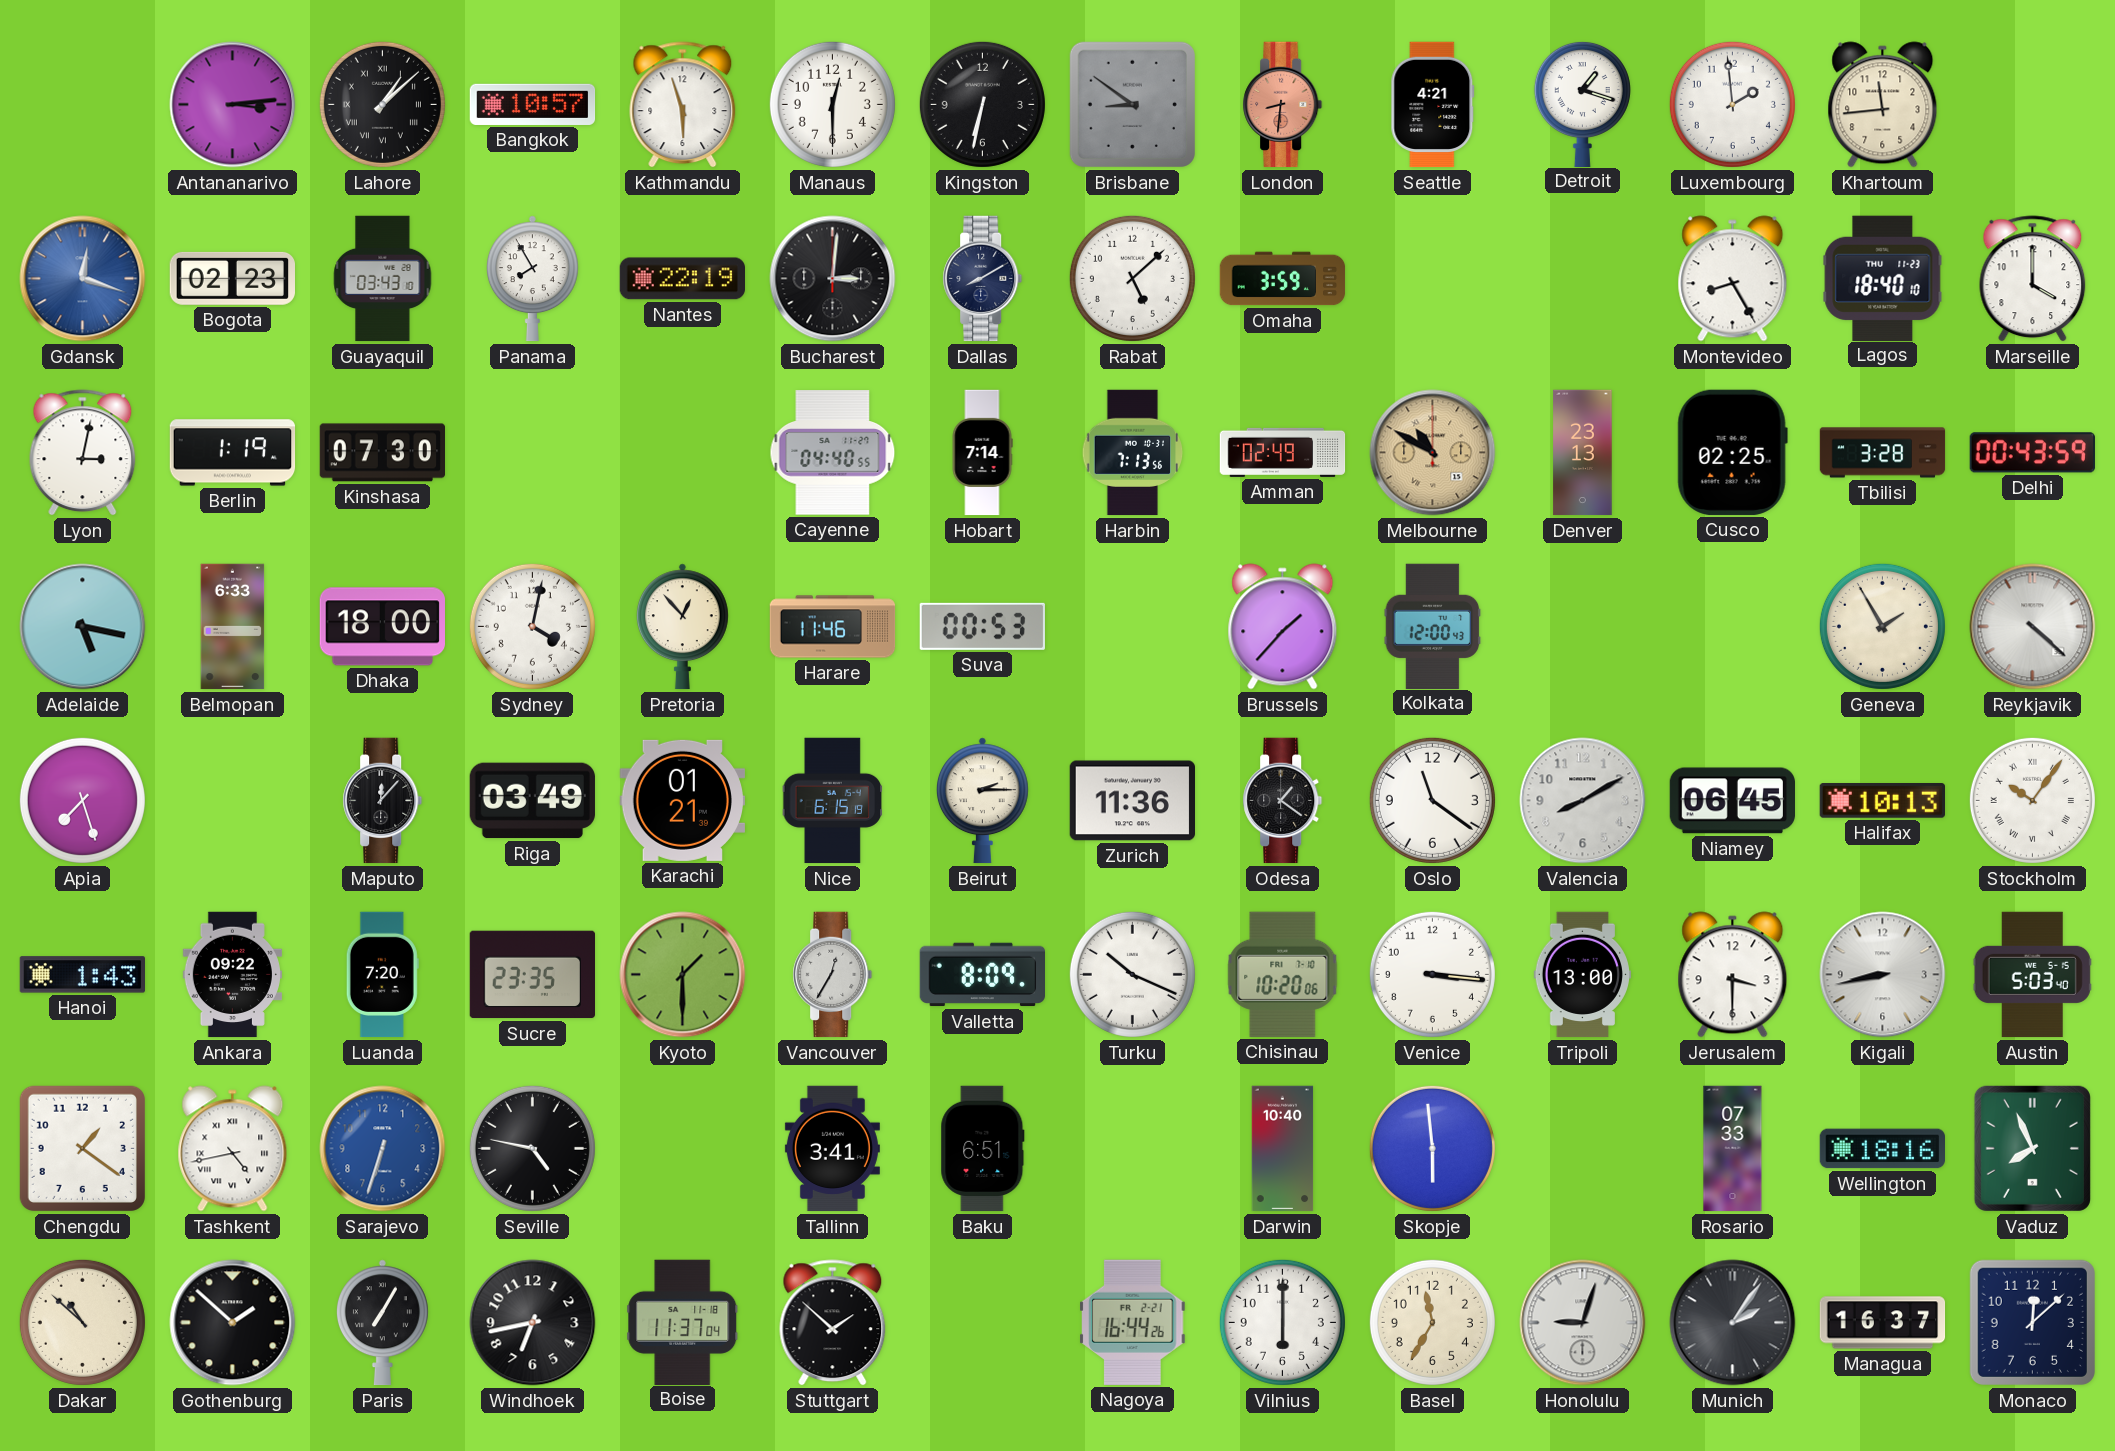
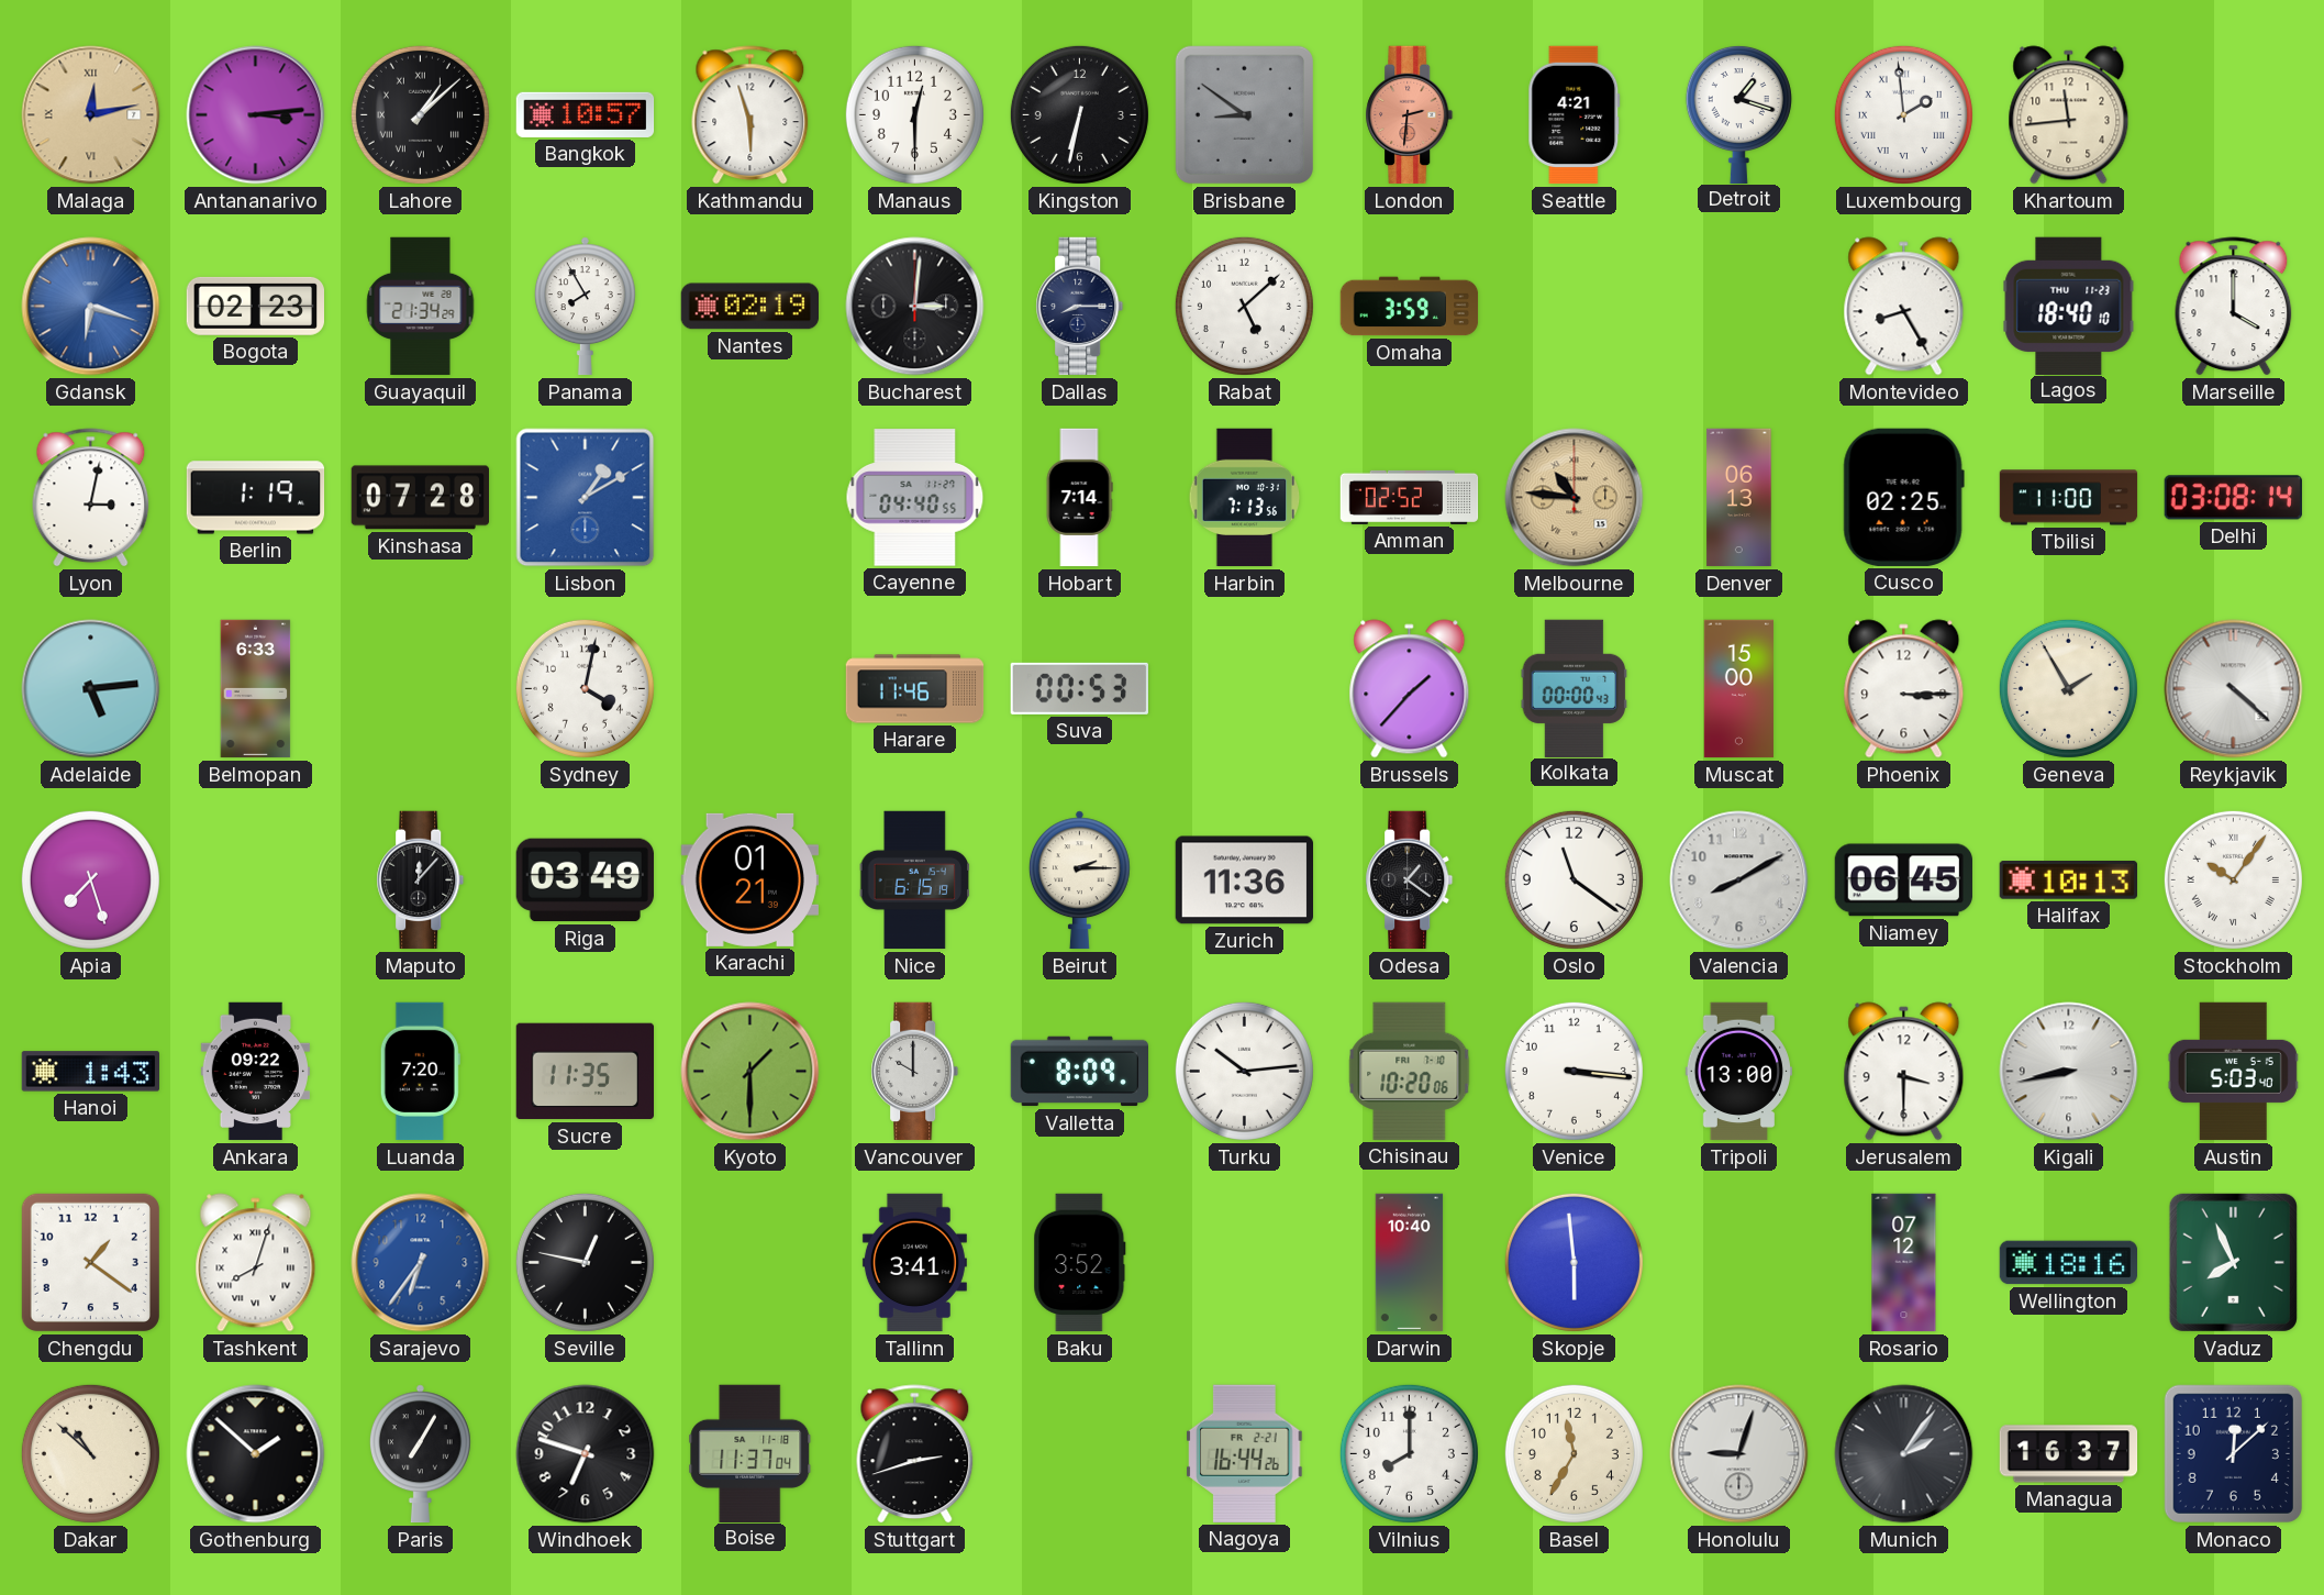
Malaga: none -> 12:13
London: 8:31 -> 2:31
Luxembourg numerals: Arabic -> Roman
Gdansk: 12:18 -> 6:18
Guayaquil: 03:43 -> 21:34
Nantes: 22:19 -> 02:19
Dallas: 8:10 -> 8:15
Kinshasa: 07:30 -> 07:28
Lisbon: none -> 1:10
Amman: 02:49 -> 02:52
Melbourne: 10:50 -> 10:46
Denver: 23:13 -> 06:13
Tbilisi: 3:28 -> 11:00
Delhi: 00:43 -> 03:08
Adelaide: 5:17 -> 5:14
Dhaka: 18:00 -> none
Pretoria: 12:53 -> none
Kolkata: 12:00 -> 00:00
Muscat: none -> 15:00
Phoenix: none -> 3:15
Sucre: 23:35 -> 11:35
Vancouver: 12:35 -> 10:00
Turku: 10:19 -> 10:14
Tashkent: 4:43 -> 8:03
Sarajevo: 6:33 -> 6:36
Seville: 4:47 -> 12:47
Baku: 6:51 -> 3:52
Rosario: 07:33 -> 07:12
Windhoek: 6:43 -> 6:48
Stuttgart: 1:52 -> 2:42
Vilnius: 6:00 -> 8:00
